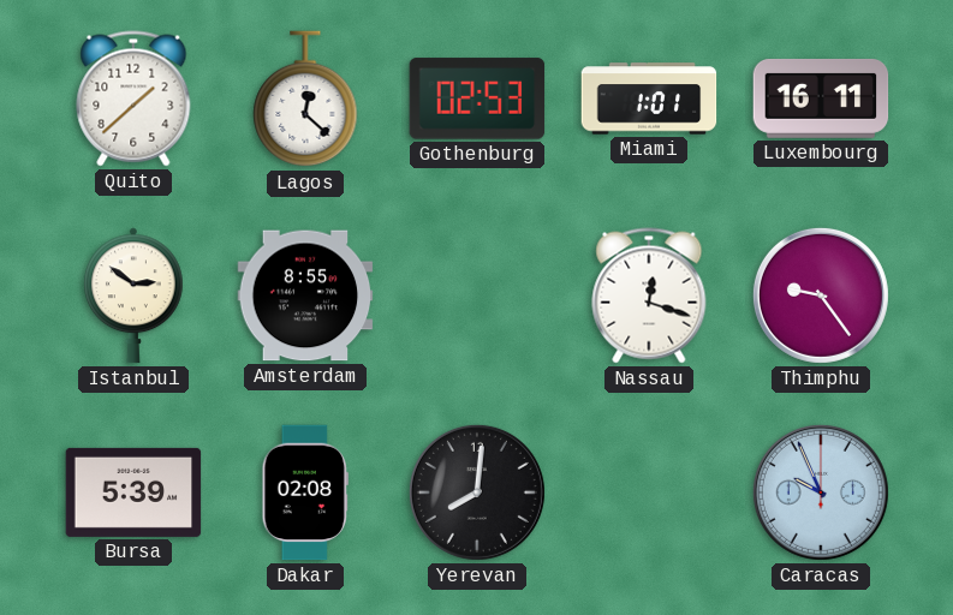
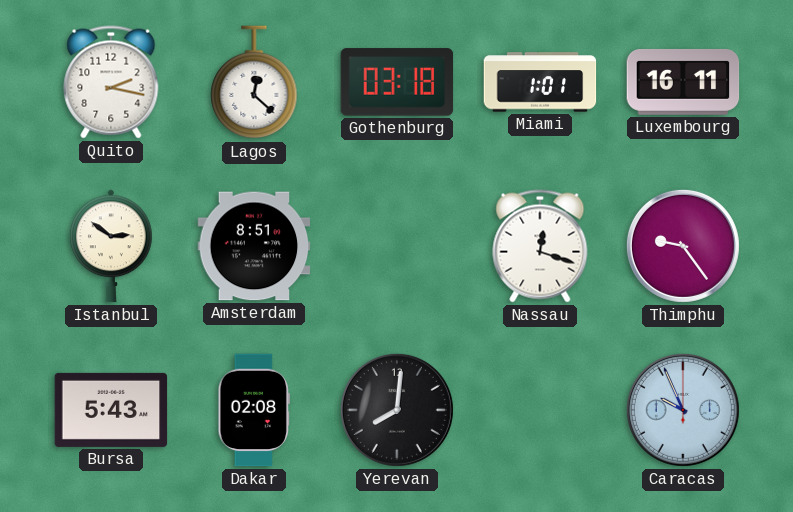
Quito: 1:38 -> 2:17
Gothenburg: 02:53 -> 03:18
Amsterdam: 8:55 -> 8:51
Bursa: 5:39 -> 5:43
